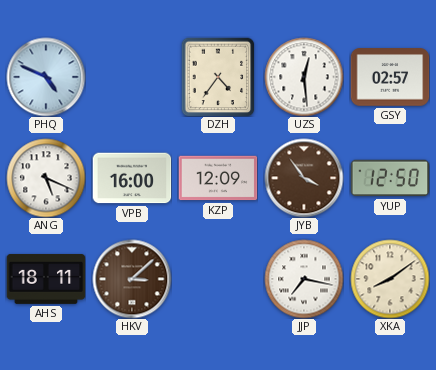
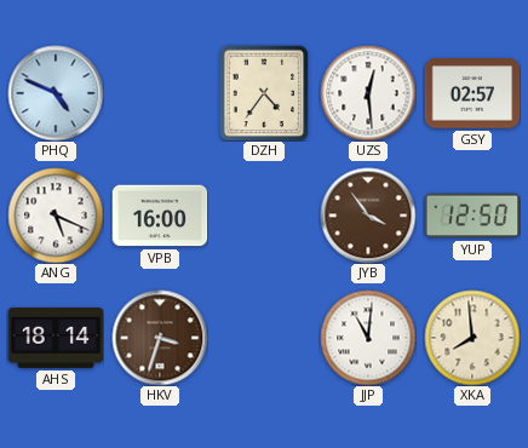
KZP: 12:09 -> none
AHS: 18:11 -> 18:14
HKV: 3:08 -> 3:33
JJP: 7:17 -> 11:01
XKA: 8:09 -> 7:59
